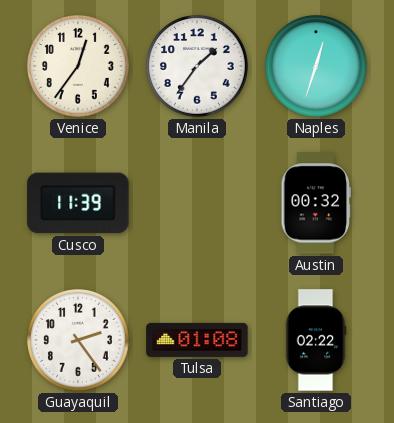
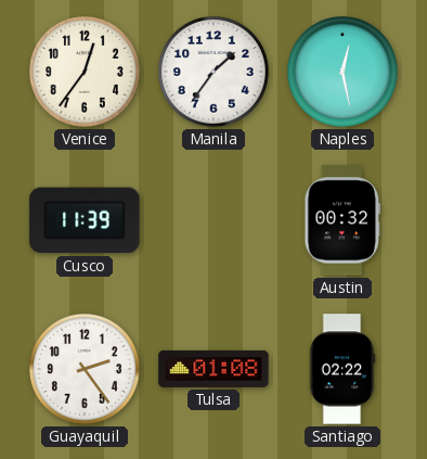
Naples: 12:33 -> 12:28
